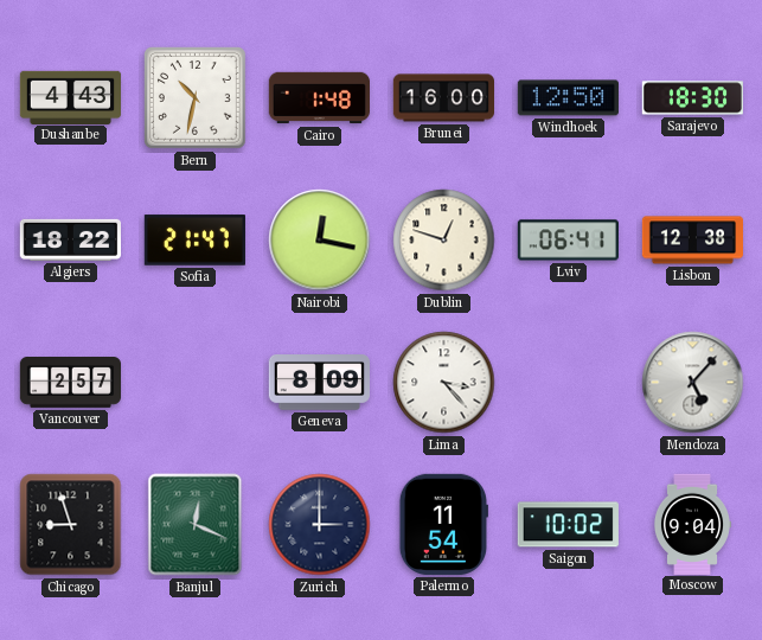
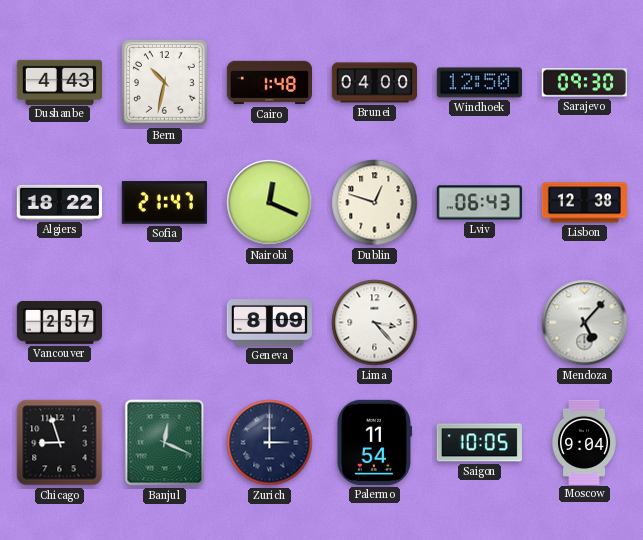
Brunei: 16:00 -> 04:00
Sarajevo: 18:30 -> 09:30
Nairobi: 12:17 -> 12:19
Lviv: 06:41 -> 06:43
Saigon: 10:02 -> 10:05
